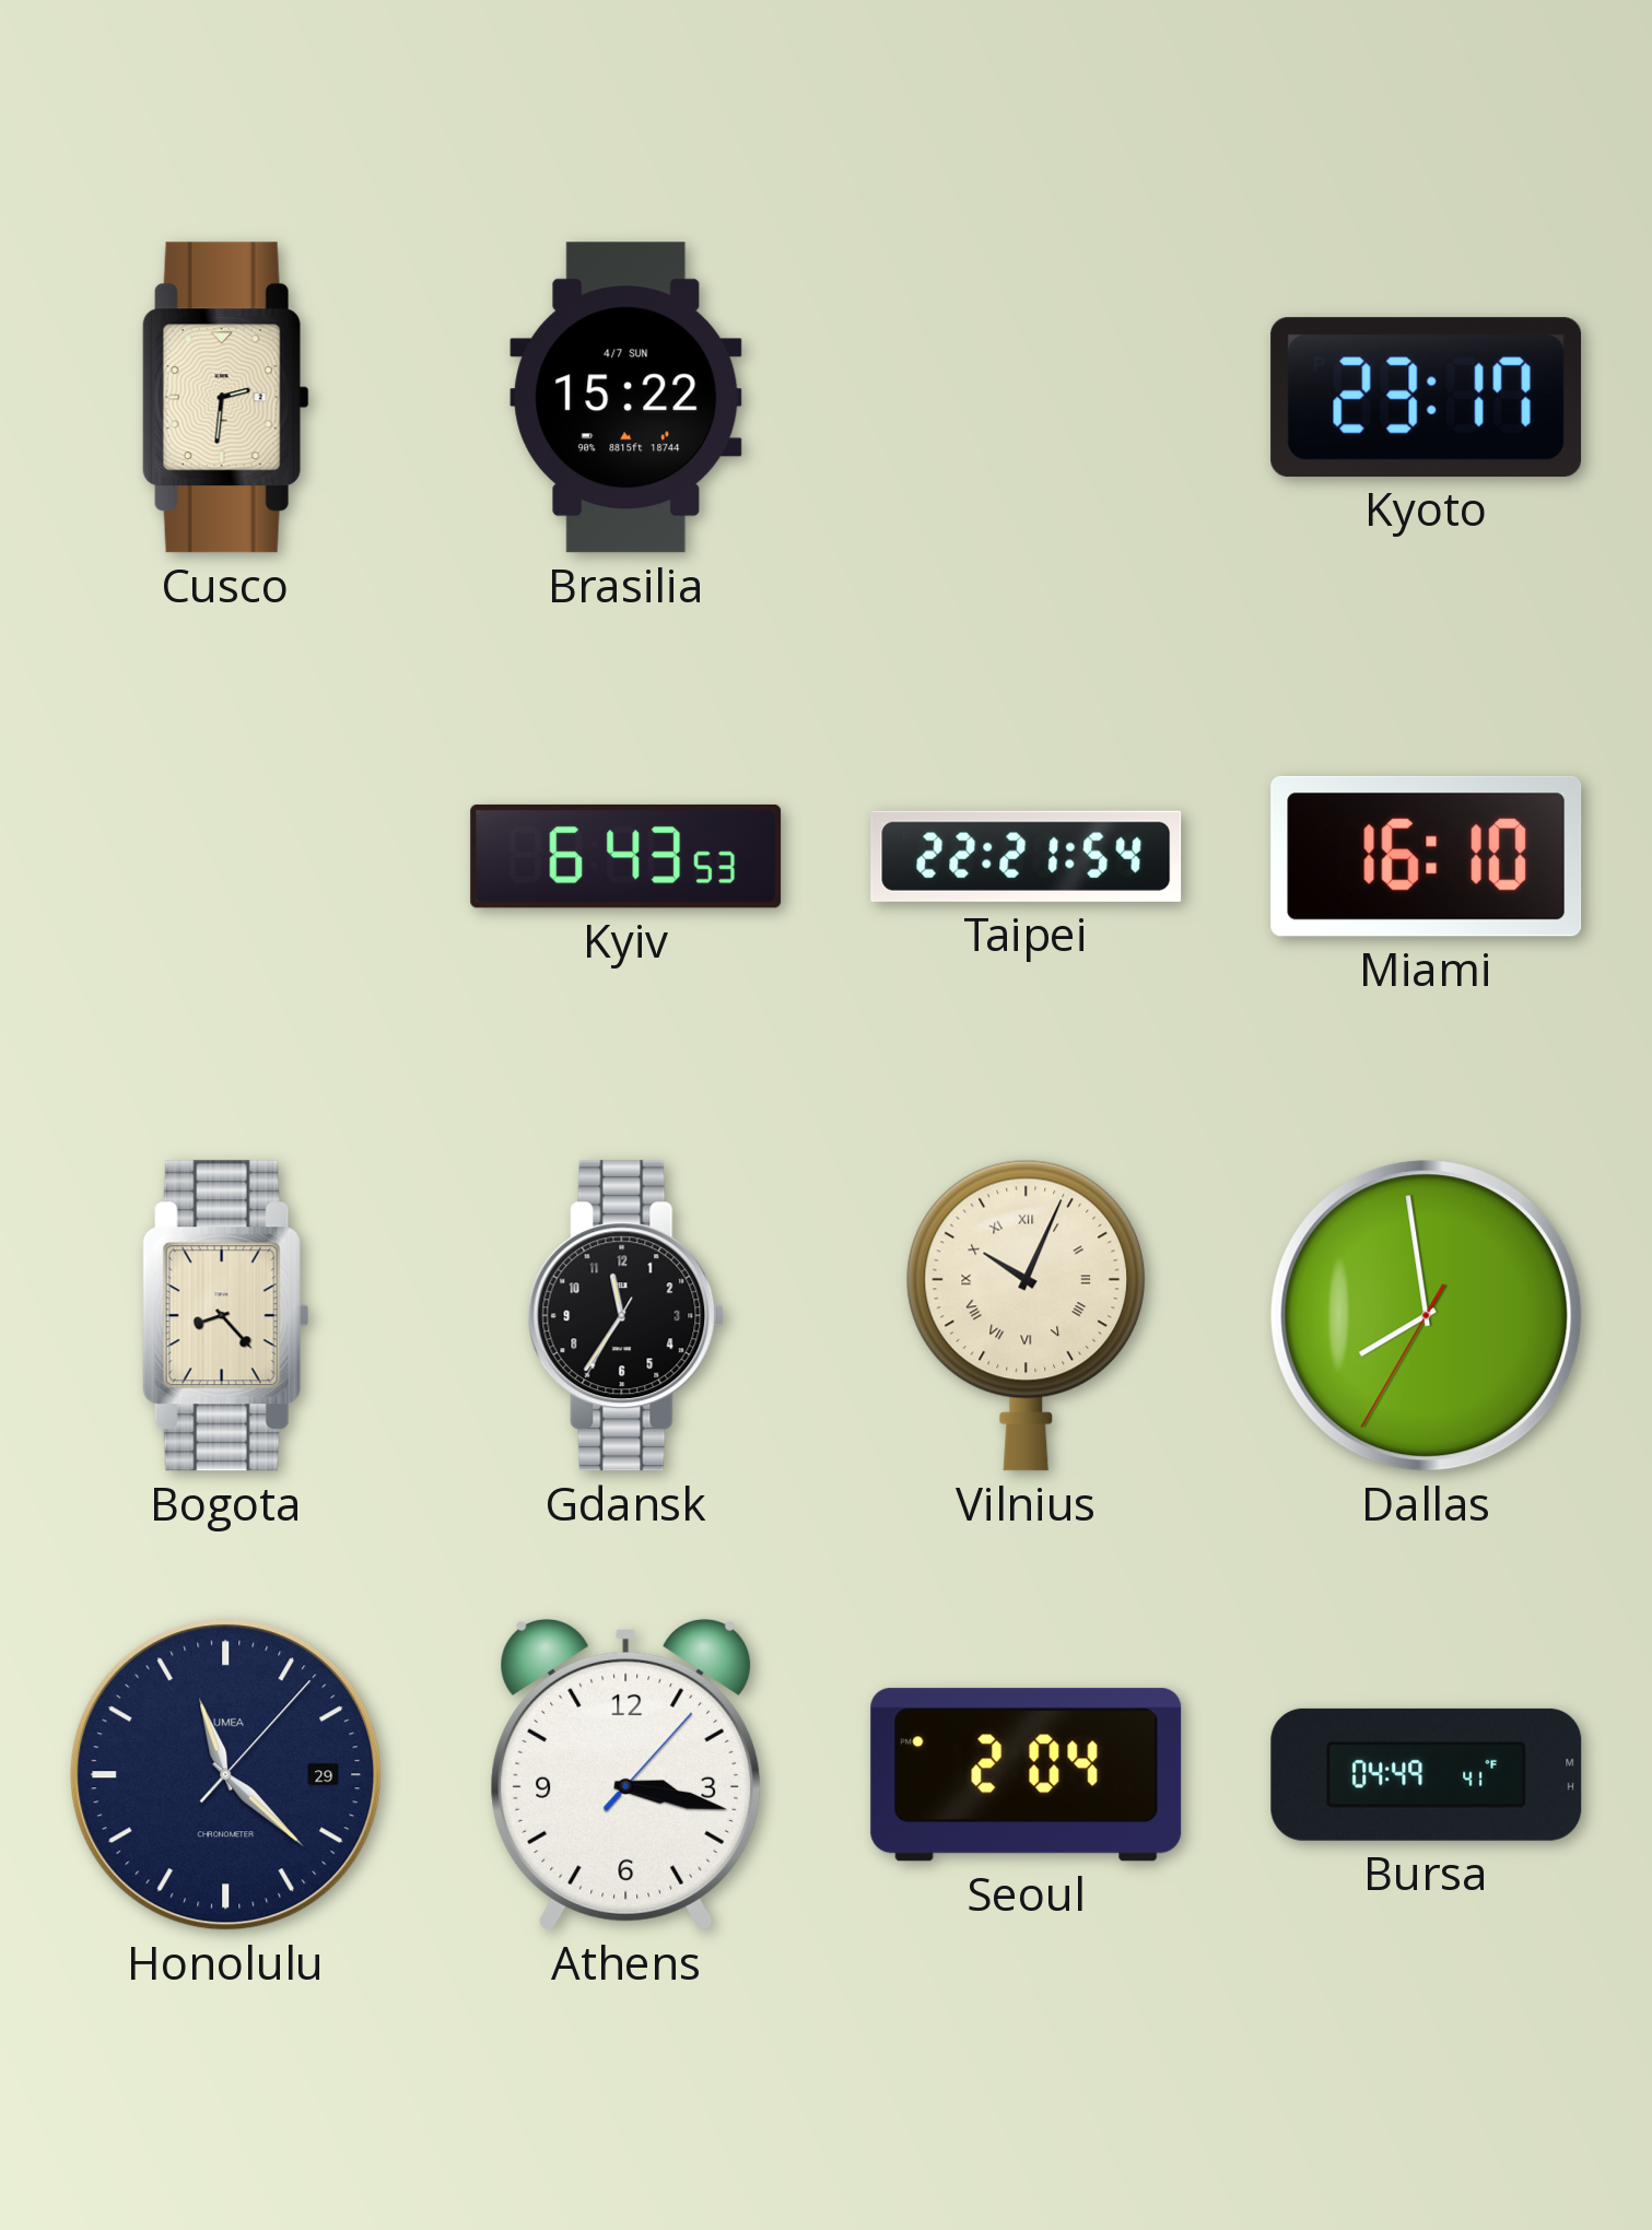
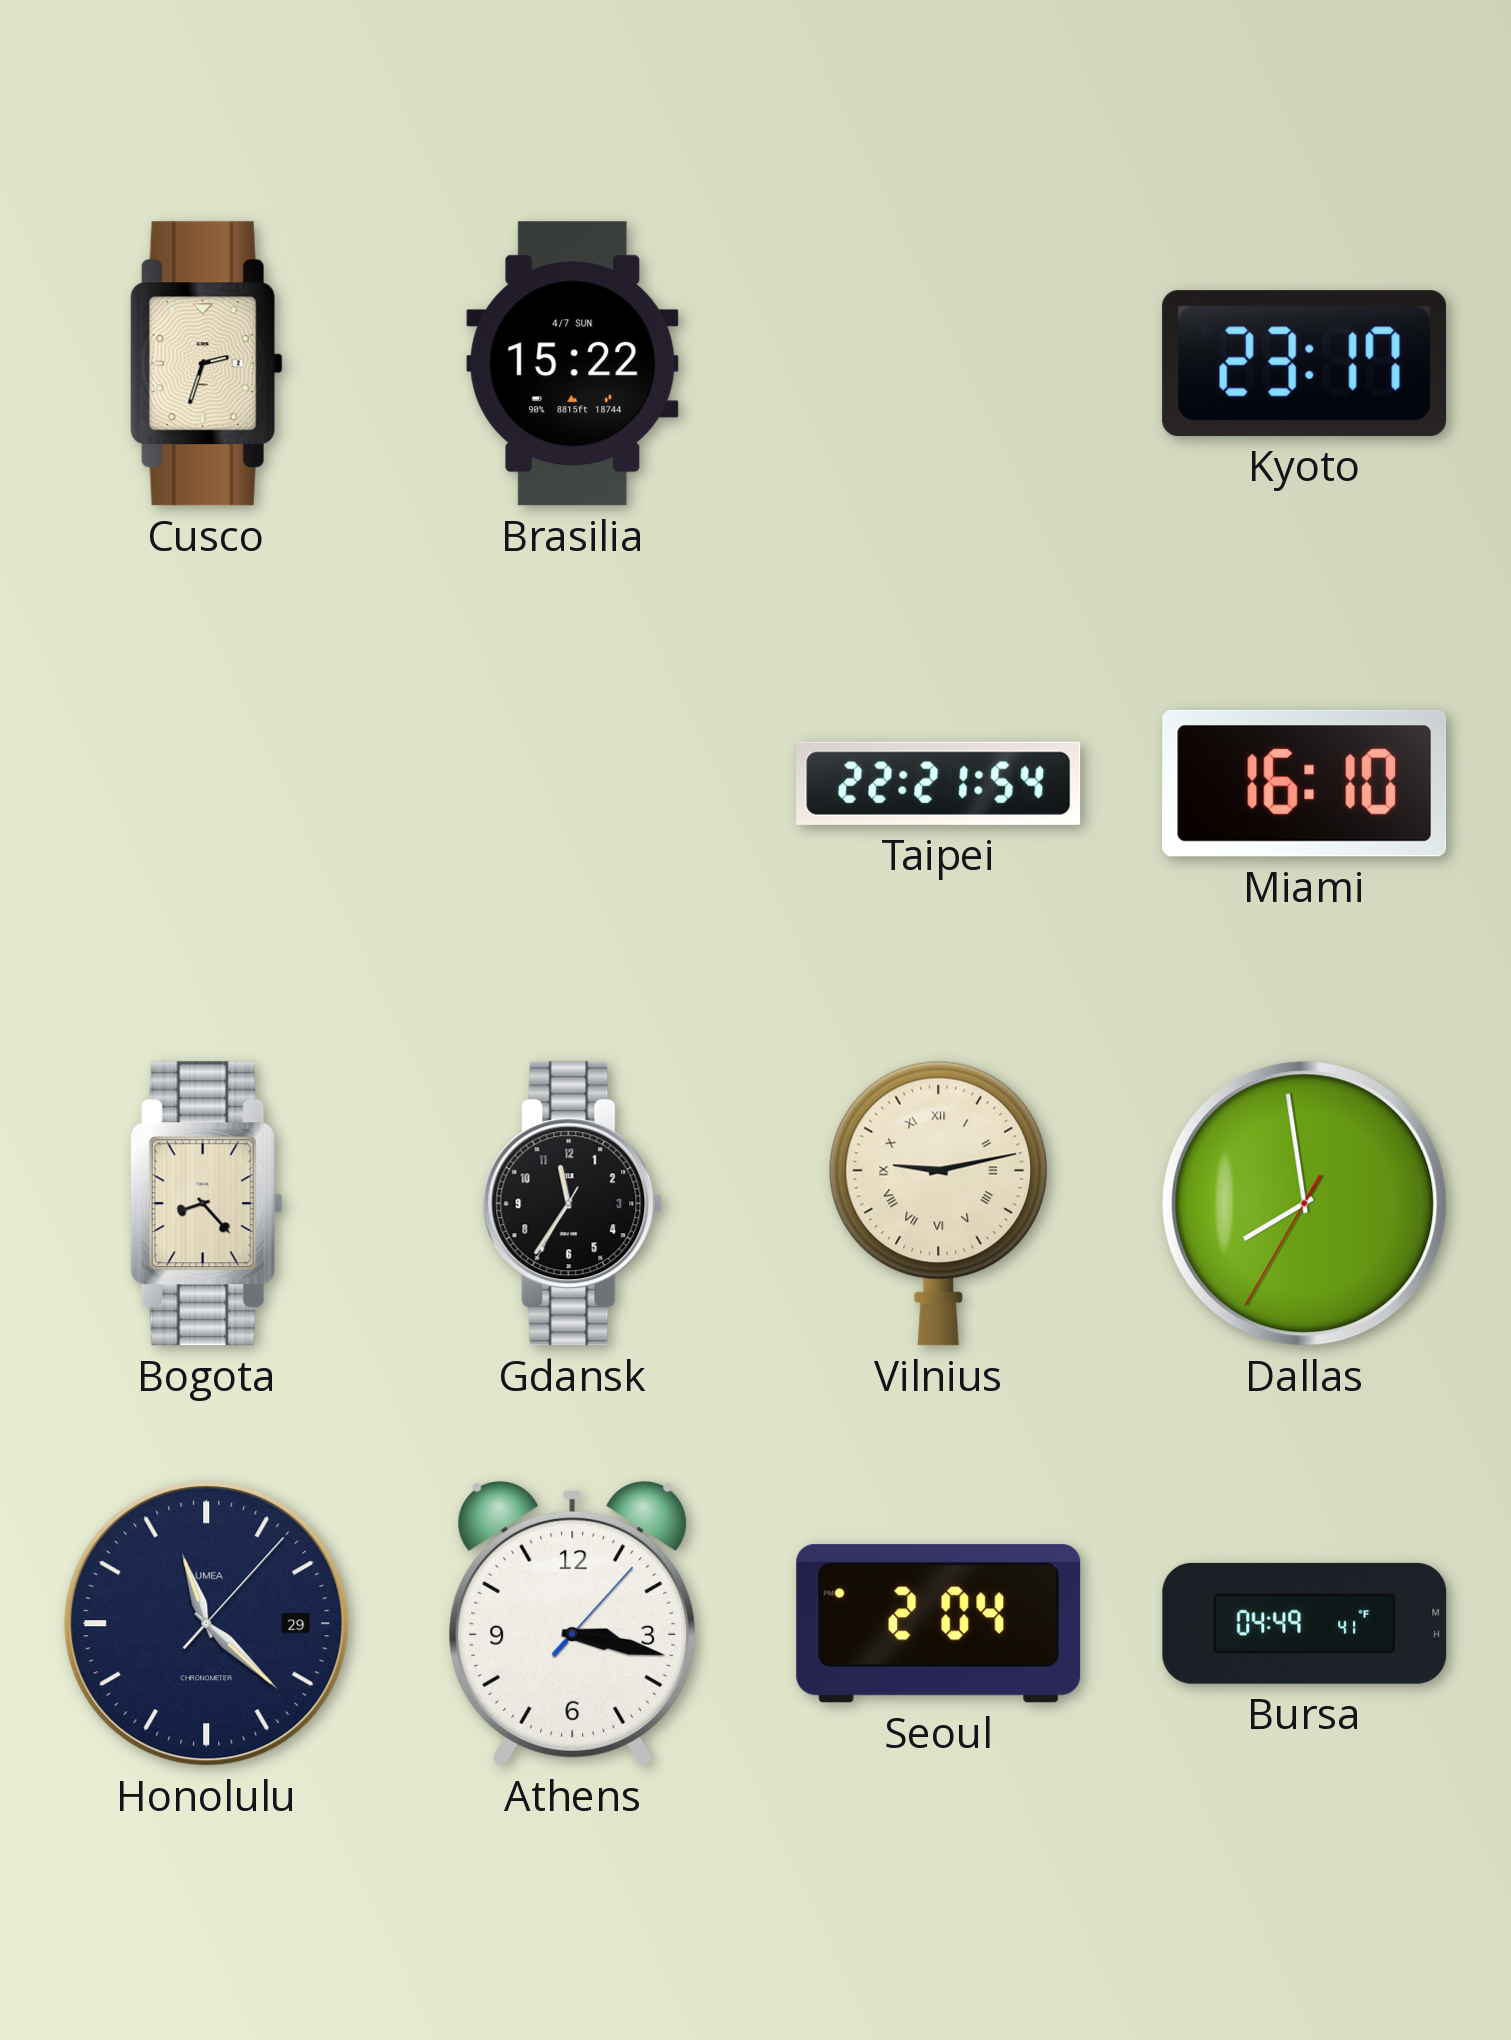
Cusco: 2:31 -> 2:33
Kyiv: 6:43 -> none
Vilnius: 10:04 -> 9:13
